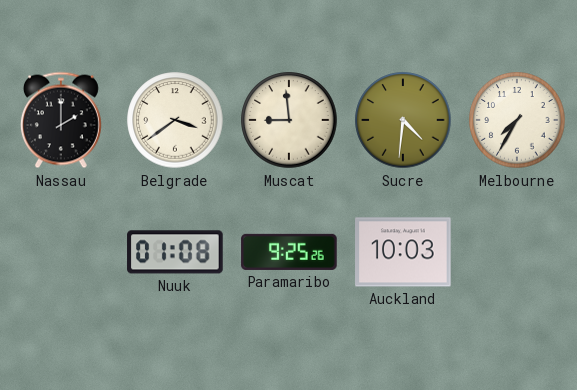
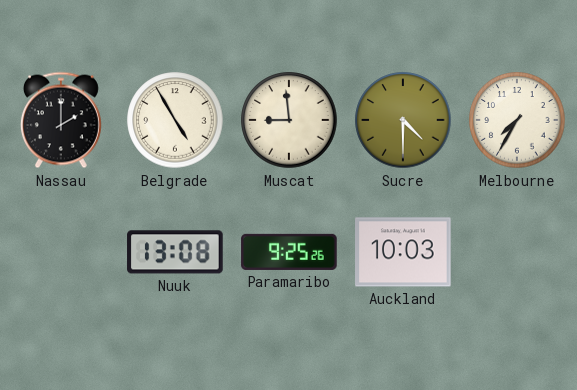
Belgrade: 3:39 -> 4:55
Sucre: 4:31 -> 4:30
Nuuk: 01:08 -> 13:08
